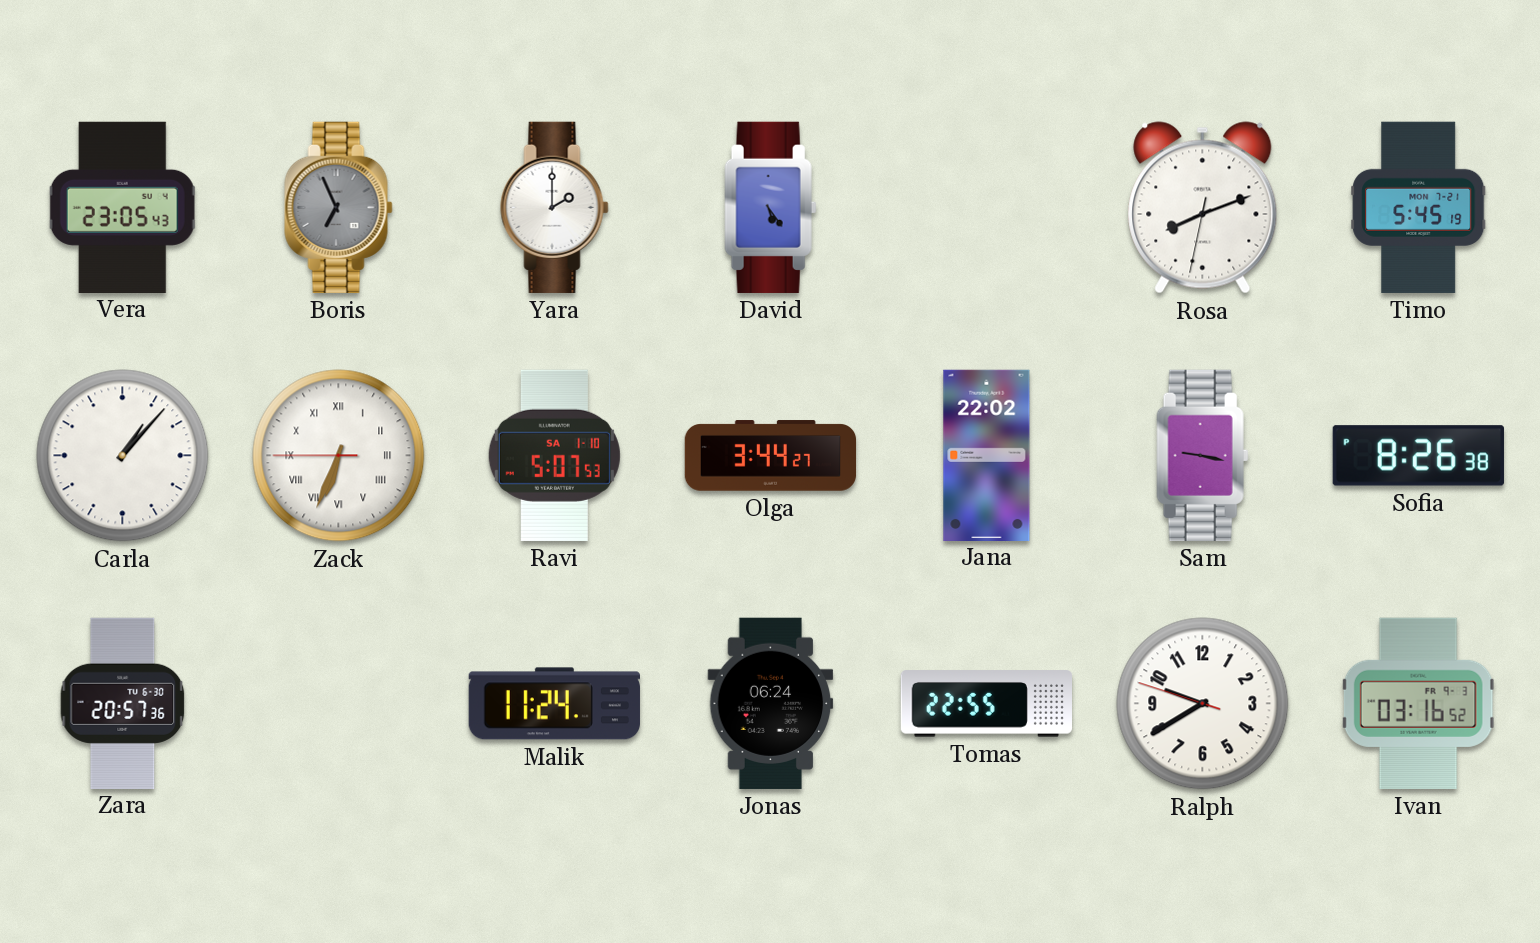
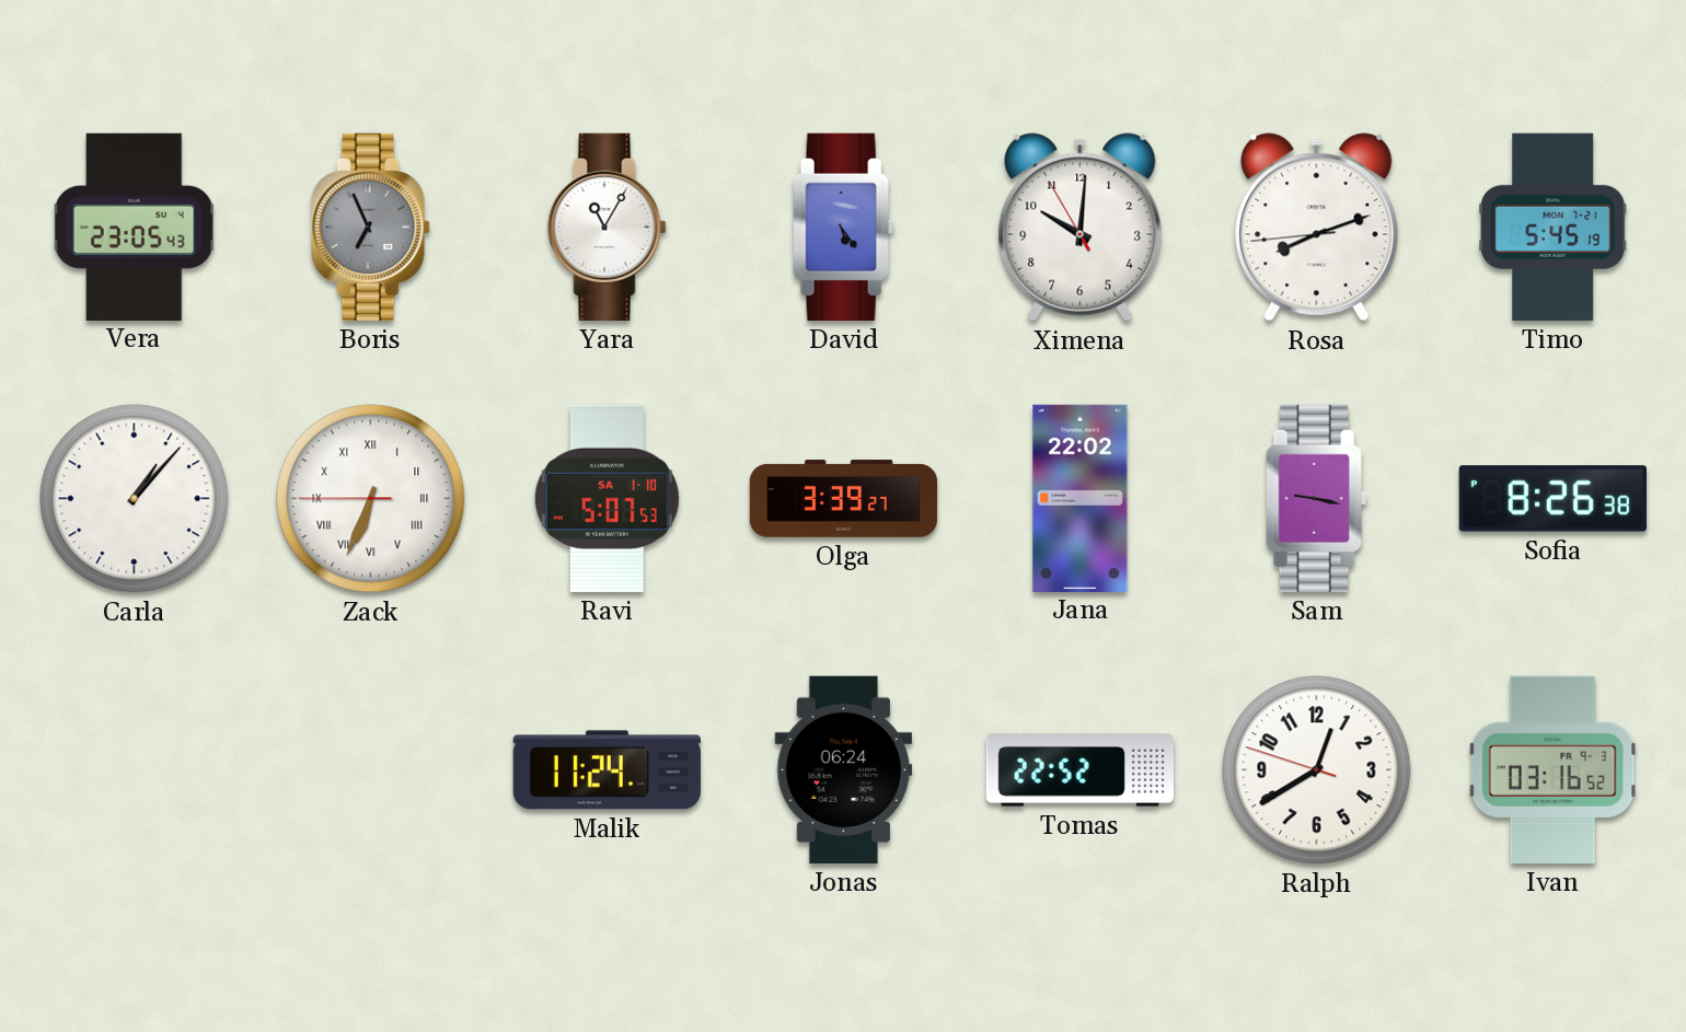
Yara: 2:00 -> 11:05
Ximena: none -> 10:00
Rosa: 8:11:32 -> 8:11:44
Olga: 3:44 -> 3:39
Zara: 20:57 -> none
Tomas: 22:55 -> 22:52
Ralph: 9:39 -> 12:39
